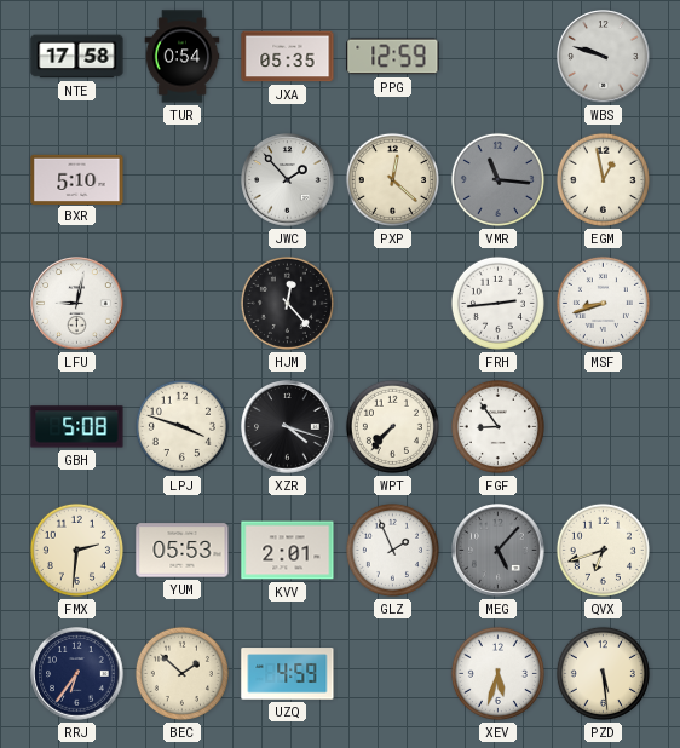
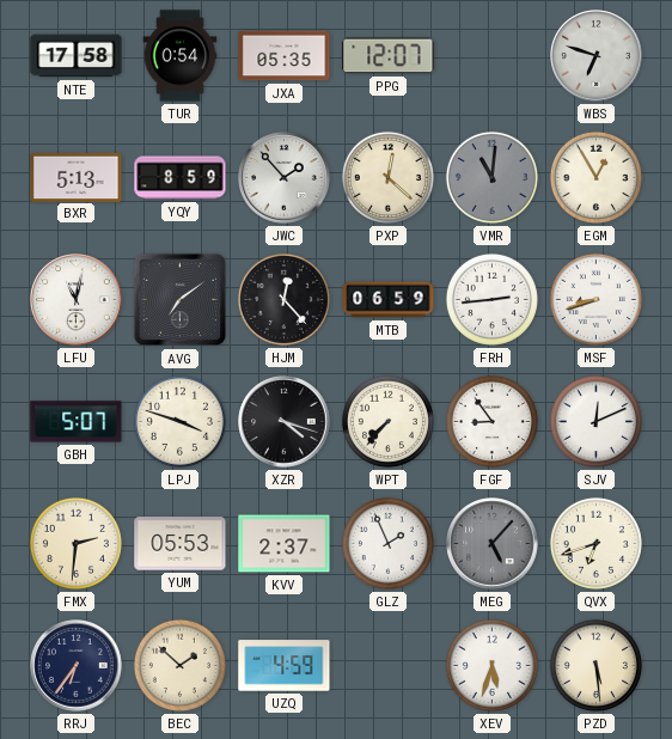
PPG: 12:59 -> 12:07
WBS: 9:48 -> 6:48
BXR: 5:10 -> 5:13
YQY: none -> 8:59
VMR: 11:16 -> 11:01
EGM: 12:58 -> 12:55
LFU: 9:02 -> 11:02
AVG: none -> 7:09
MTB: none -> 06:59
GBH: 5:08 -> 5:07
SJV: none -> 12:11
KVV: 2:01 -> 2:37
